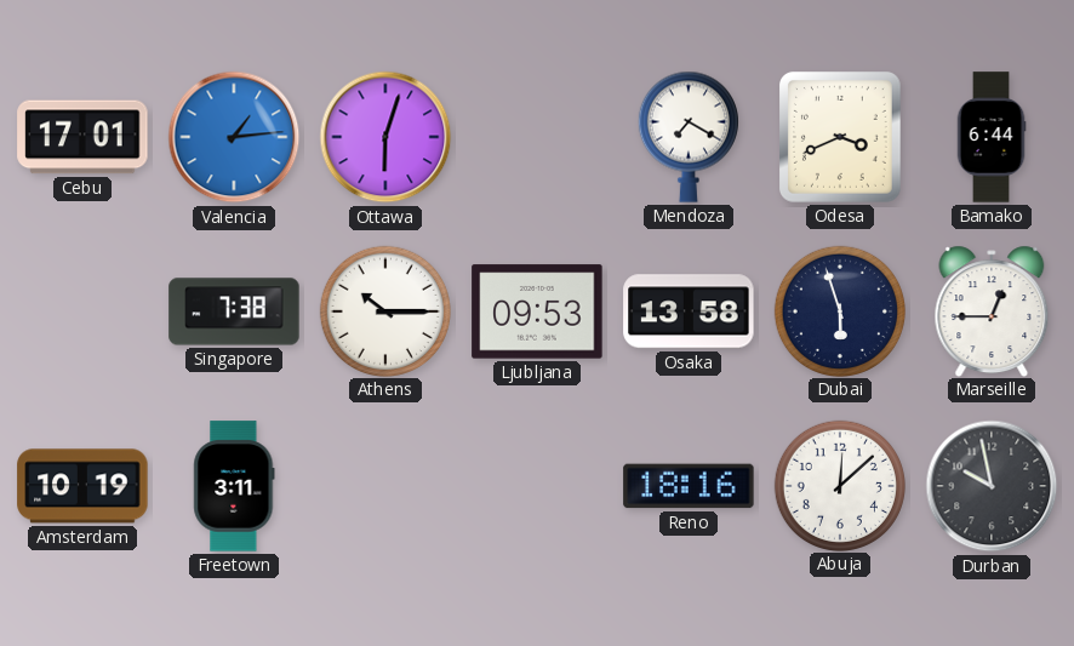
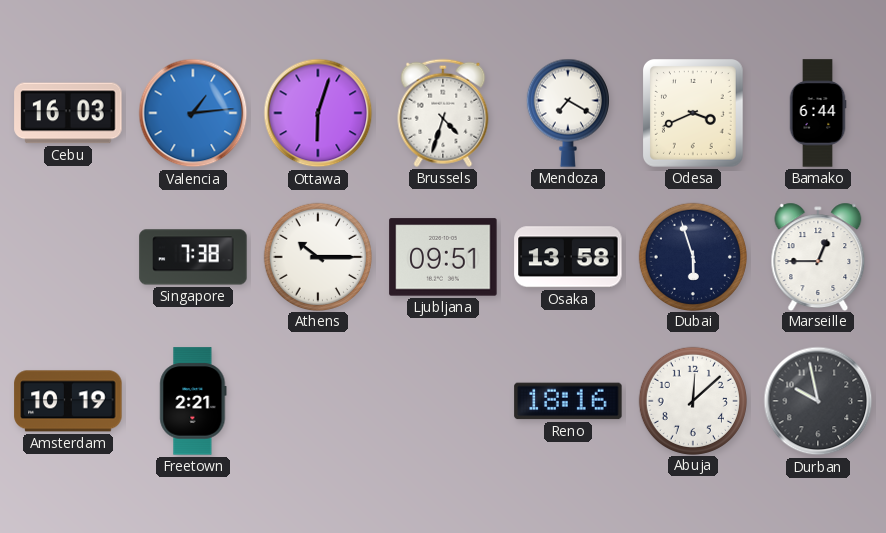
Cebu: 17:01 -> 16:03
Brussels: none -> 4:33
Ljubljana: 09:53 -> 09:51
Freetown: 3:11 -> 2:21
